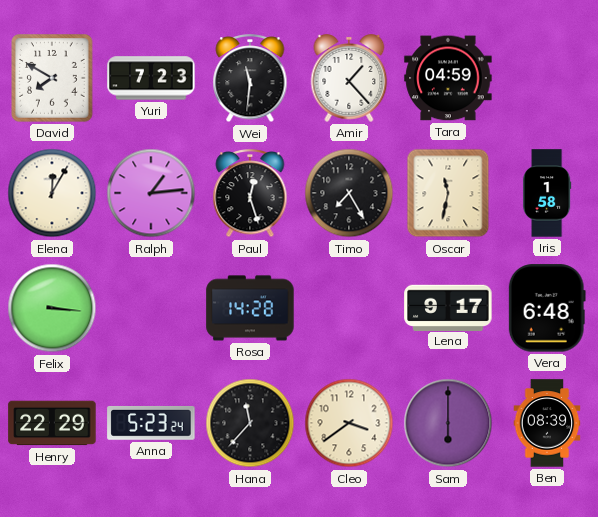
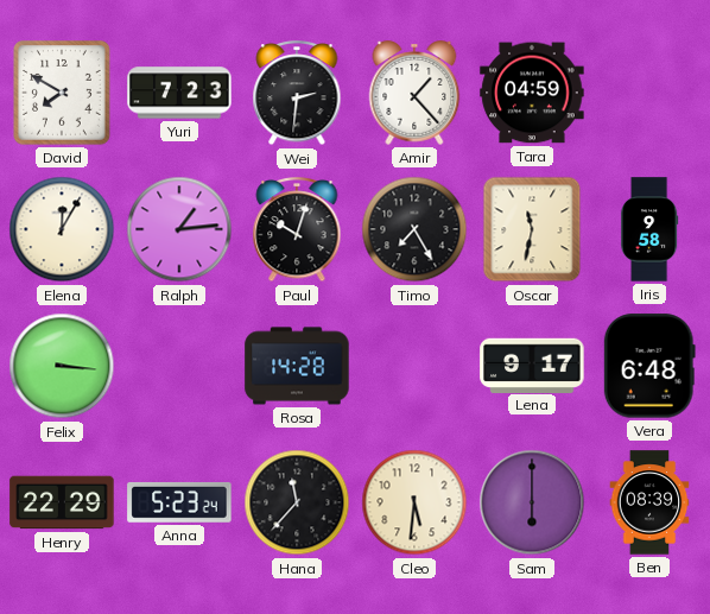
Wei: 11:31 -> 2:31
Paul: 12:27 -> 10:03
Iris: 1:58 -> 9:58
Cleo: 3:39 -> 5:31
